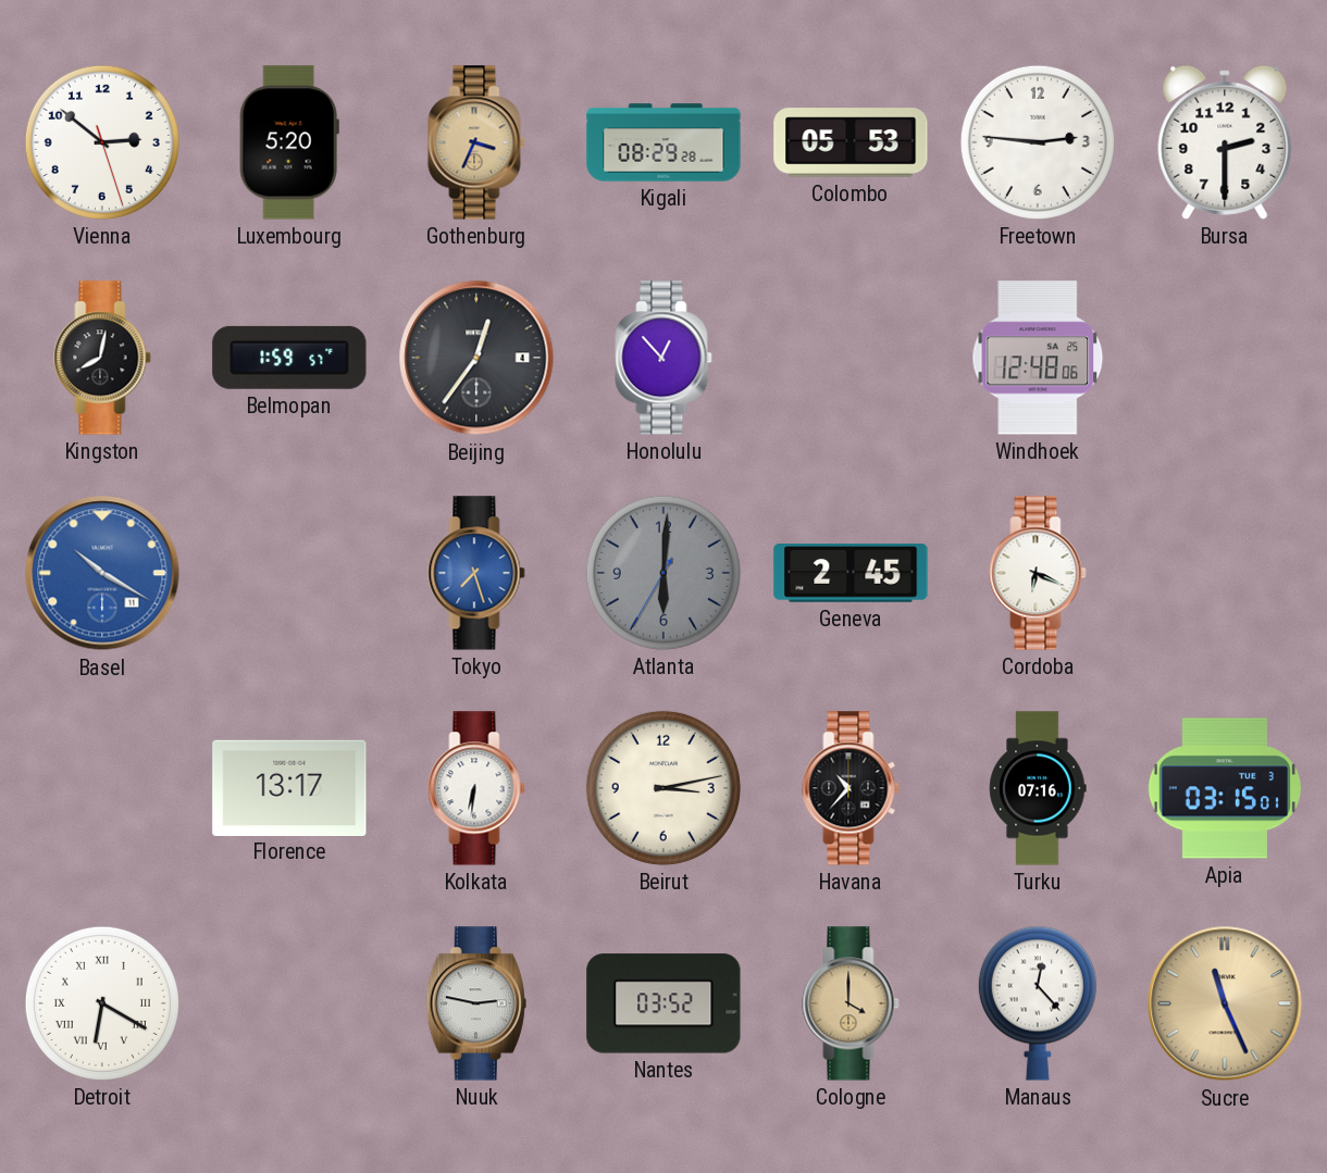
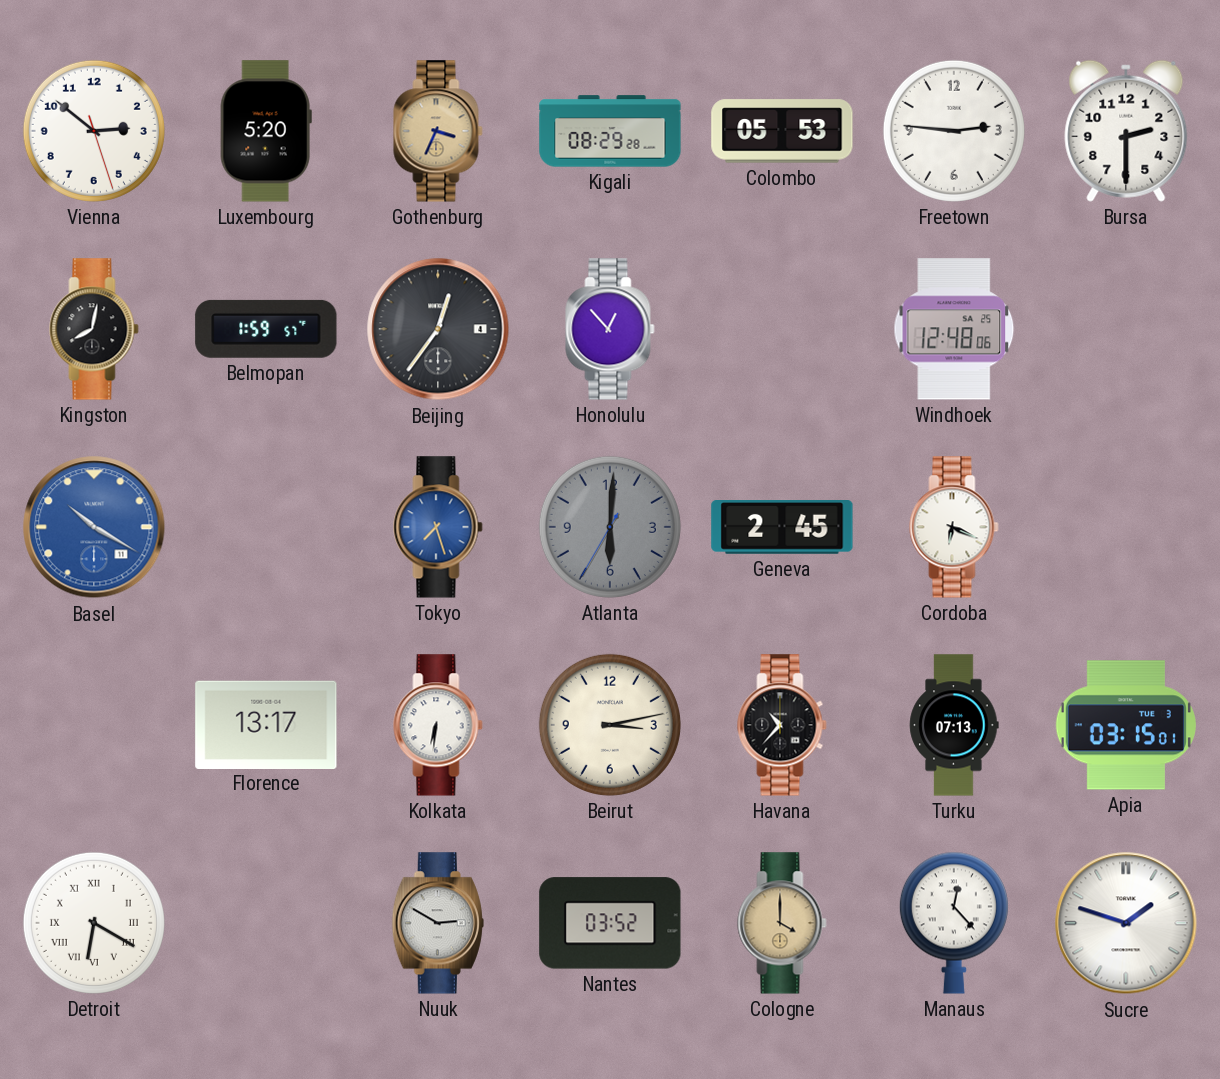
Turku: 07:16 -> 07:13
Nuuk: 2:47 -> 2:50
Sucre: 11:26 -> 1:48
Sucre dial: champagne -> white
